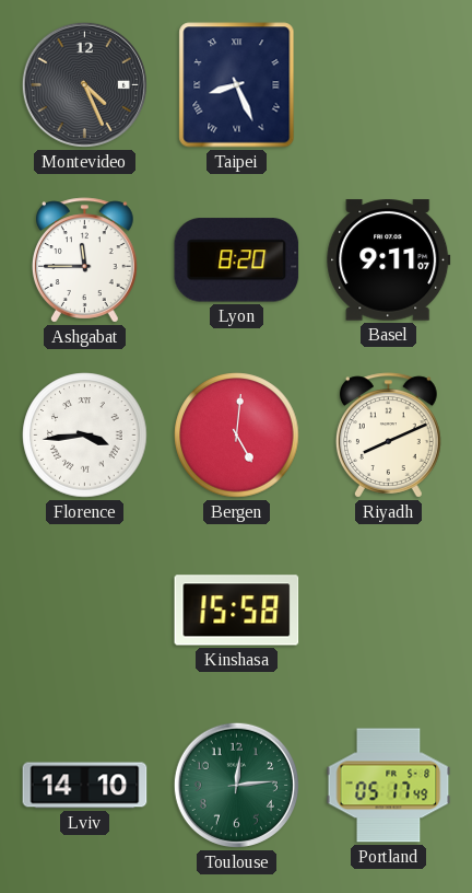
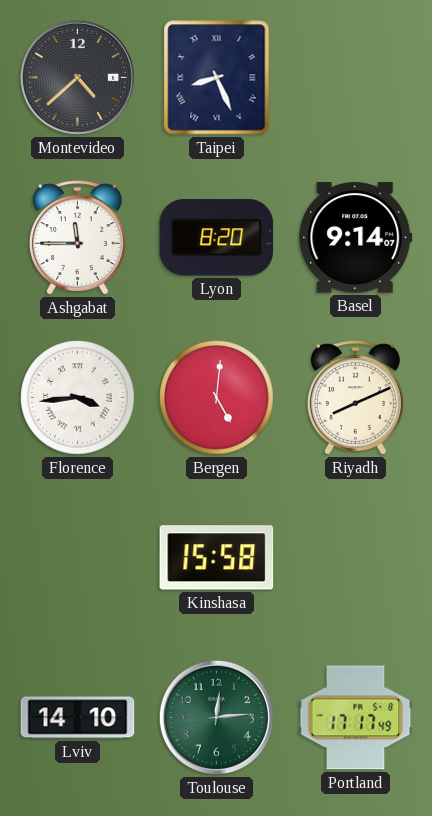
Montevideo: 4:26 -> 4:38
Basel: 9:11 -> 9:14
Portland: 05:17 -> 17:17
